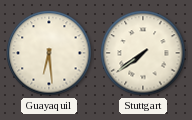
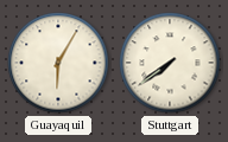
Guayaquil: 6:29 -> 6:05
